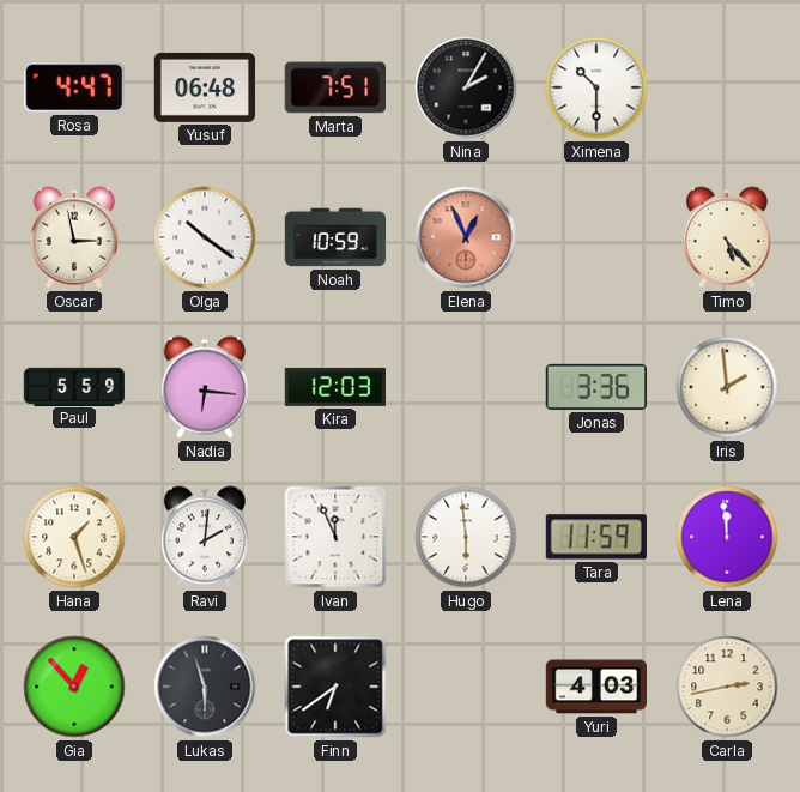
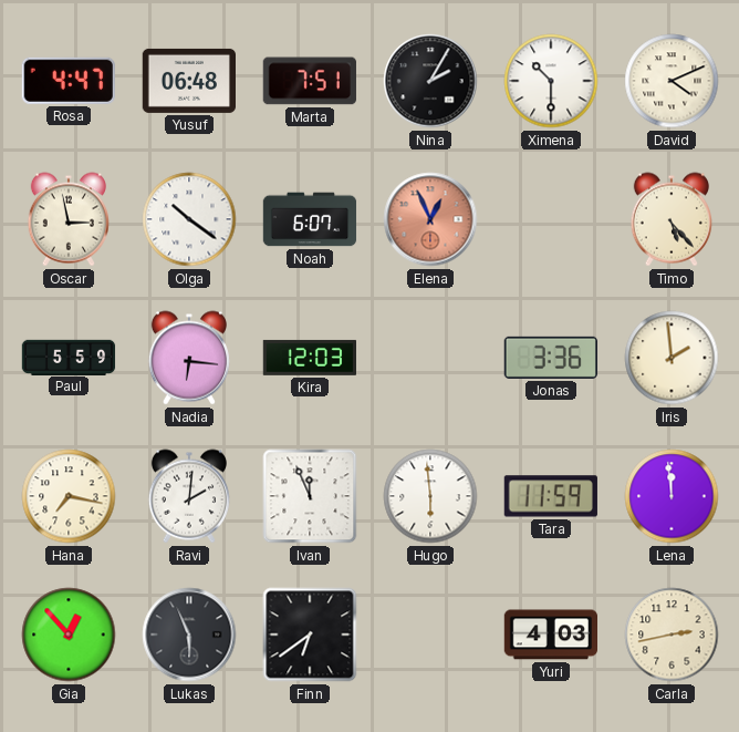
David: none -> 4:11
Noah: 10:59 -> 6:07
Hana: 1:27 -> 7:17
Lukas: 5:57 -> 5:56
